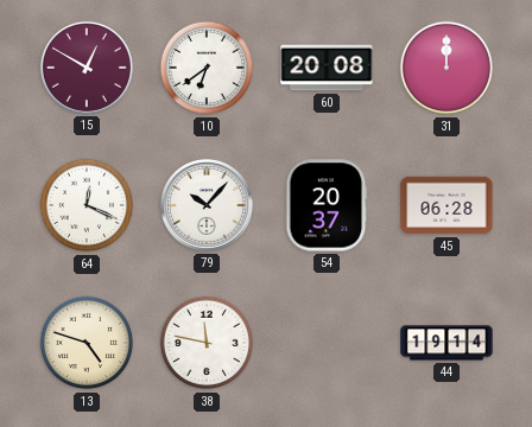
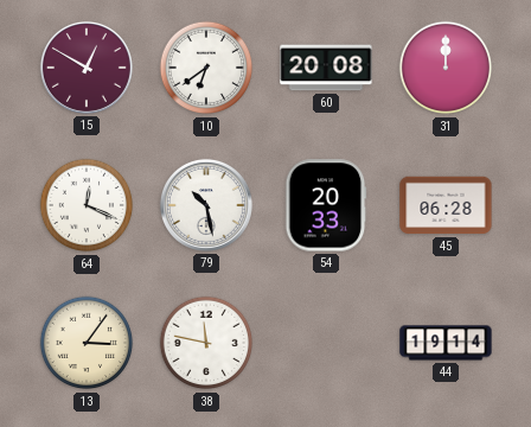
79: 10:07 -> 10:28
54: 20:37 -> 20:33
13: 4:48 -> 3:06
